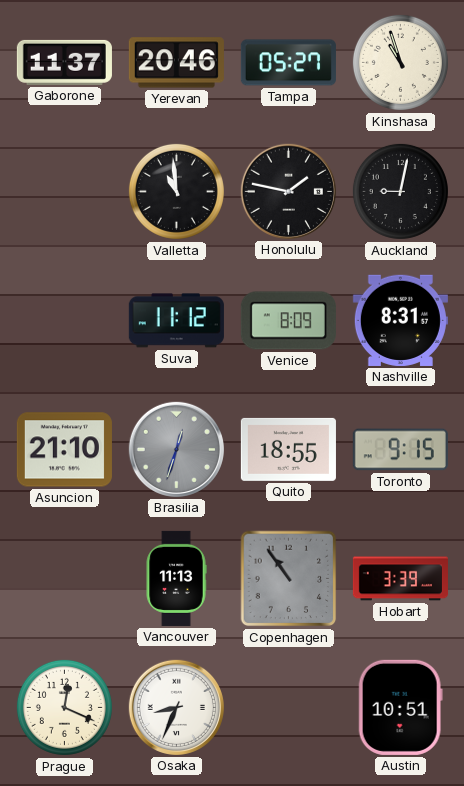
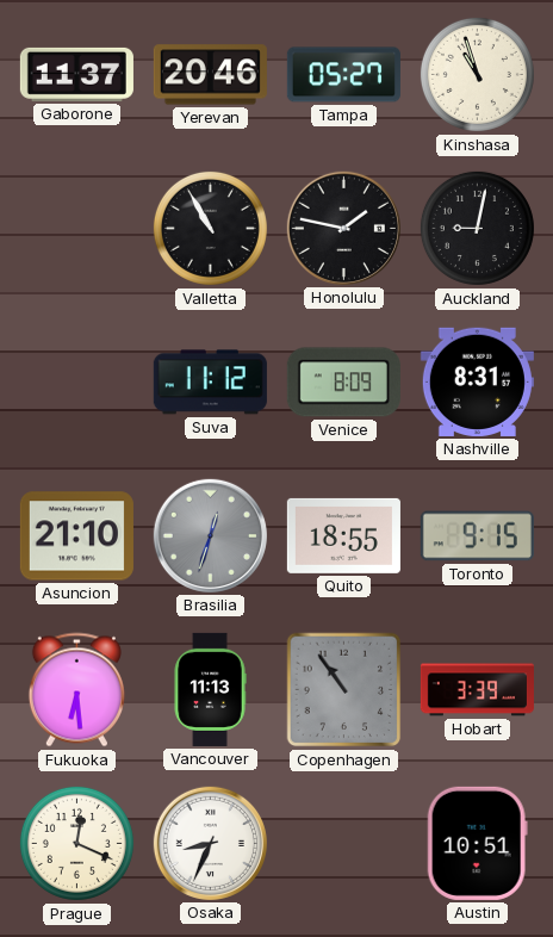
Valletta: 10:59 -> 10:55
Fukuoka: none -> 6:29
